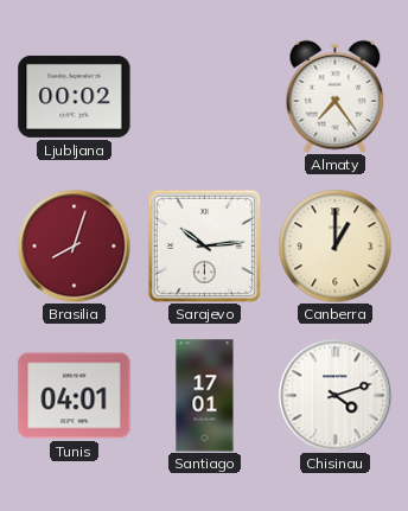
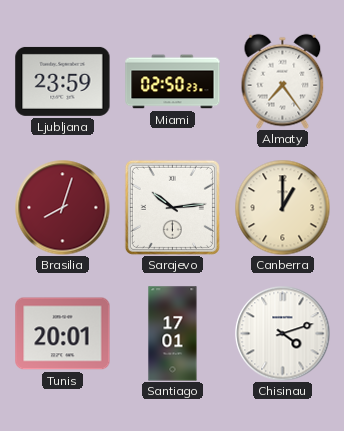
Ljubljana: 00:02 -> 23:59
Miami: none -> 02:50
Tunis: 04:01 -> 20:01
